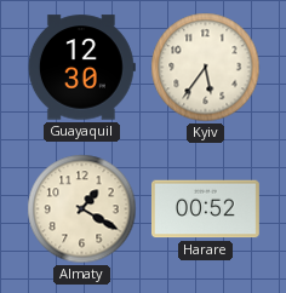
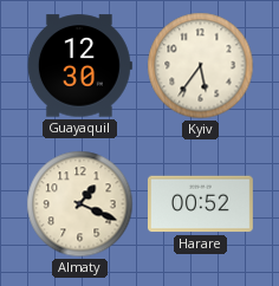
Almaty: 1:20 -> 1:19
